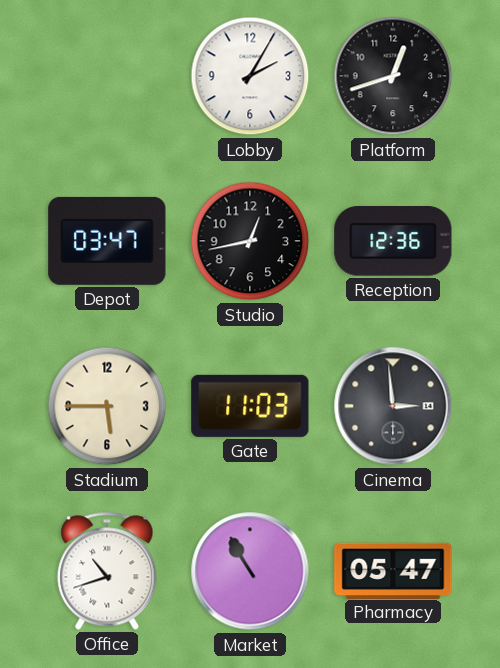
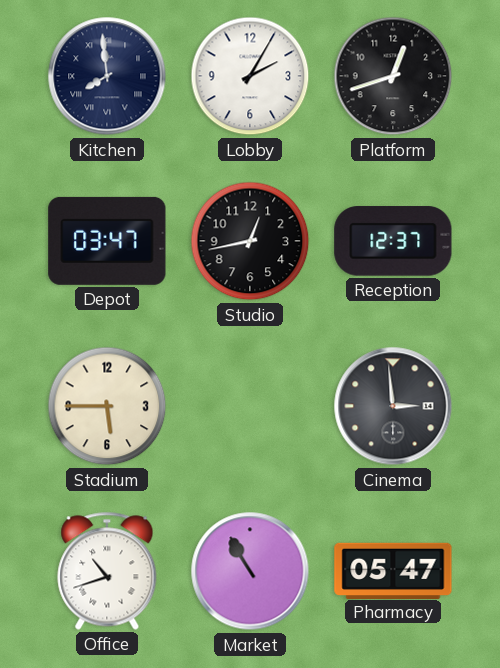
Kitchen: none -> 7:59
Reception: 12:36 -> 12:37
Gate: 11:03 -> none
